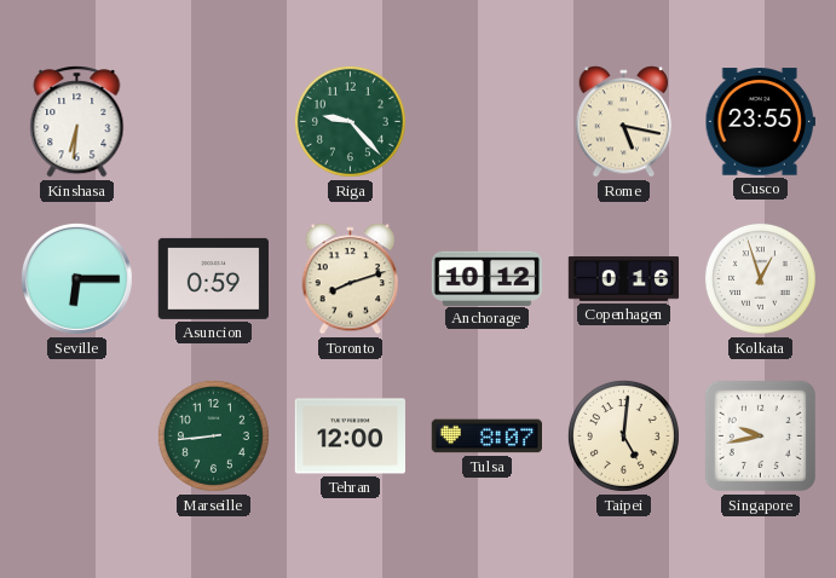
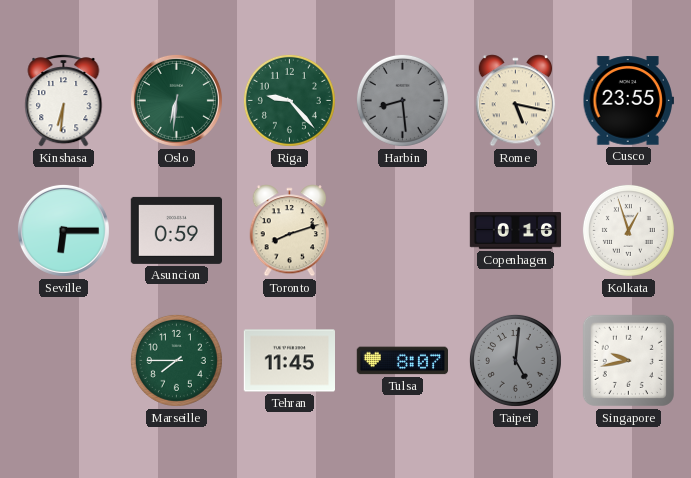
Oslo: none -> 6:31
Harbin: none -> 8:29
Anchorage: 10:12 -> none
Marseille: 8:44 -> 7:45
Tehran: 12:00 -> 11:45
Taipei dial: cream -> grey
